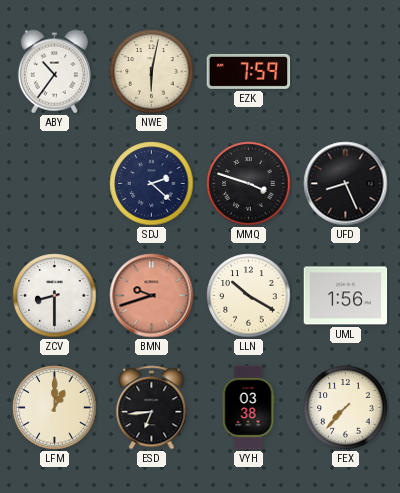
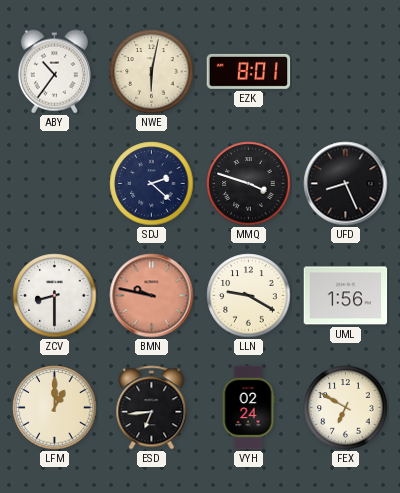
EZK: 7:59 -> 8:01
BMN: 9:42 -> 9:47
LLN: 10:20 -> 9:20
VYH: 03:38 -> 02:24
FEX: 7:37 -> 6:50
